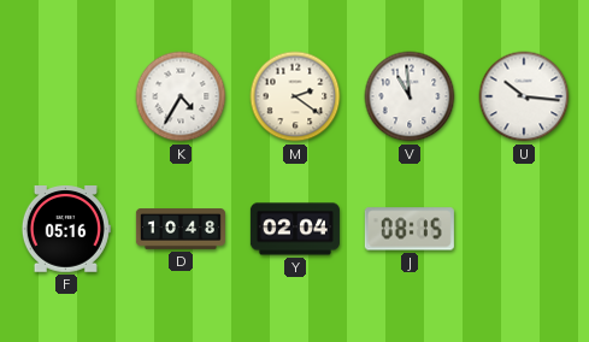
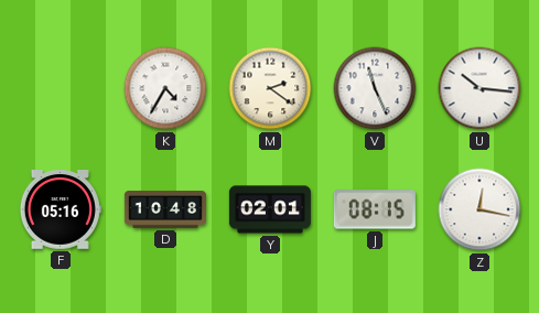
V: 10:59 -> 11:26
Y: 02:04 -> 02:01
Z: none -> 12:17
